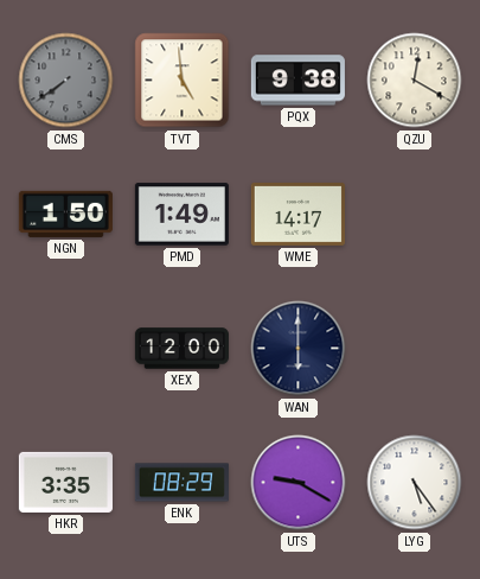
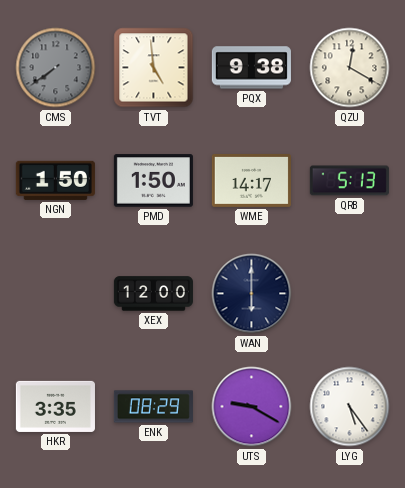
PMD: 1:49 -> 1:50
QRB: none -> 5:13
